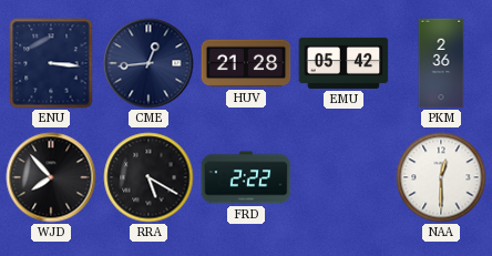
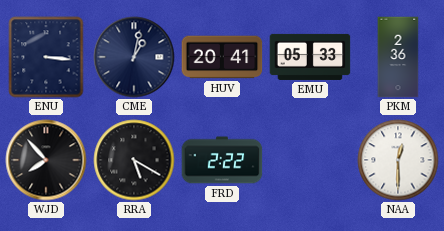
CME: 12:44 -> 1:02
HUV: 21:28 -> 20:41
EMU: 05:42 -> 05:33
